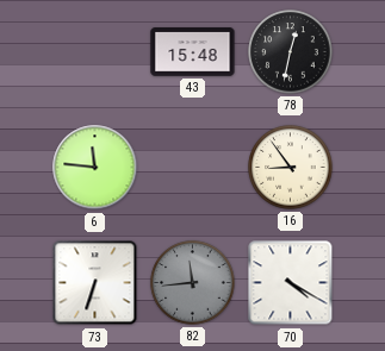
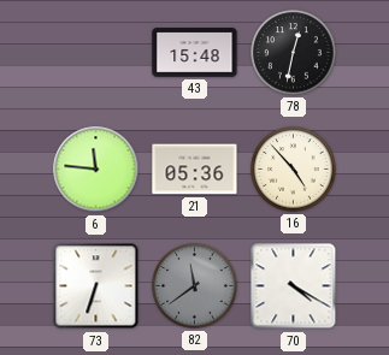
21: none -> 05:36
16: 8:54 -> 4:53
82: 11:44 -> 11:39
